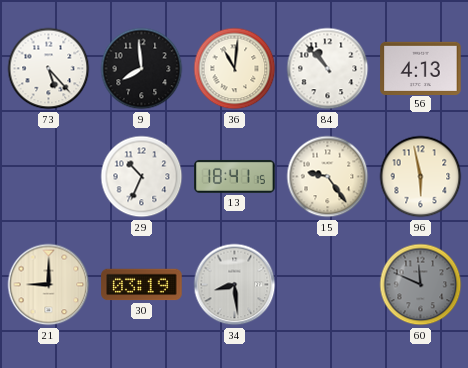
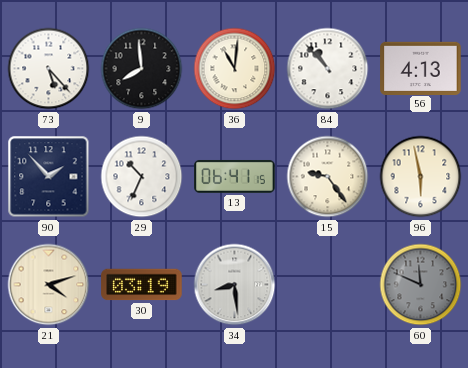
90: none -> 1:53
13: 18:41 -> 06:41
21: 9:00 -> 4:12
